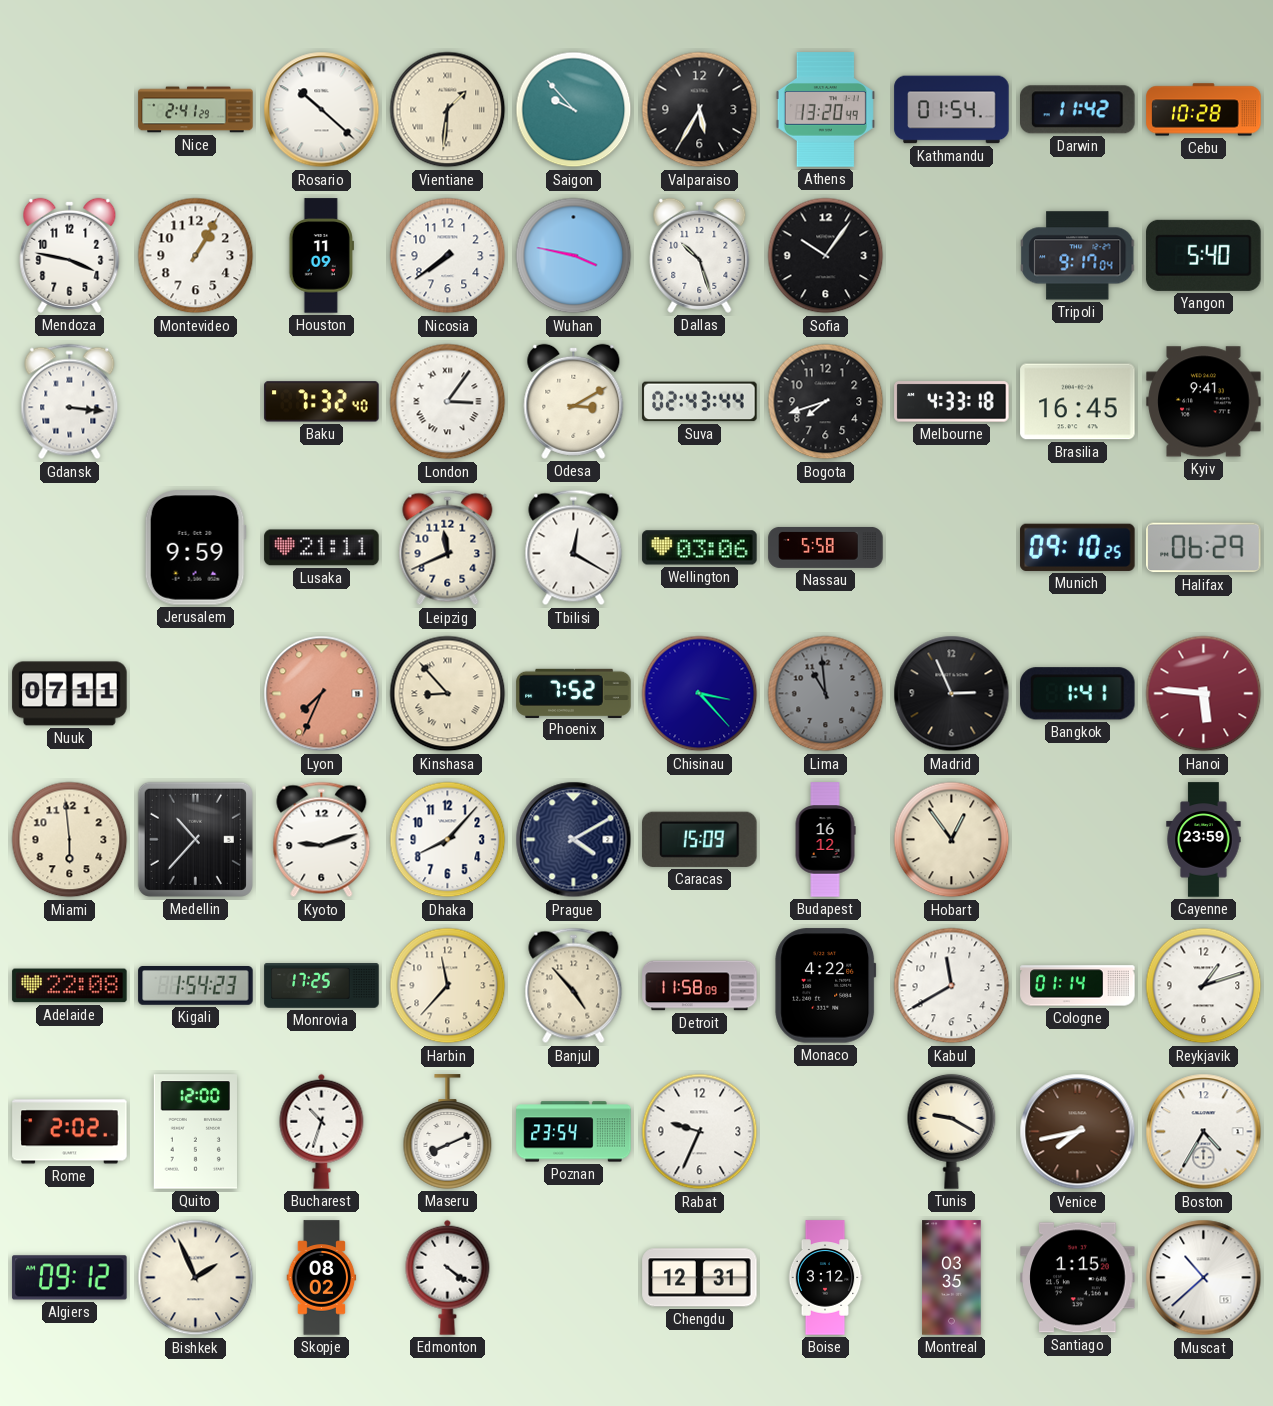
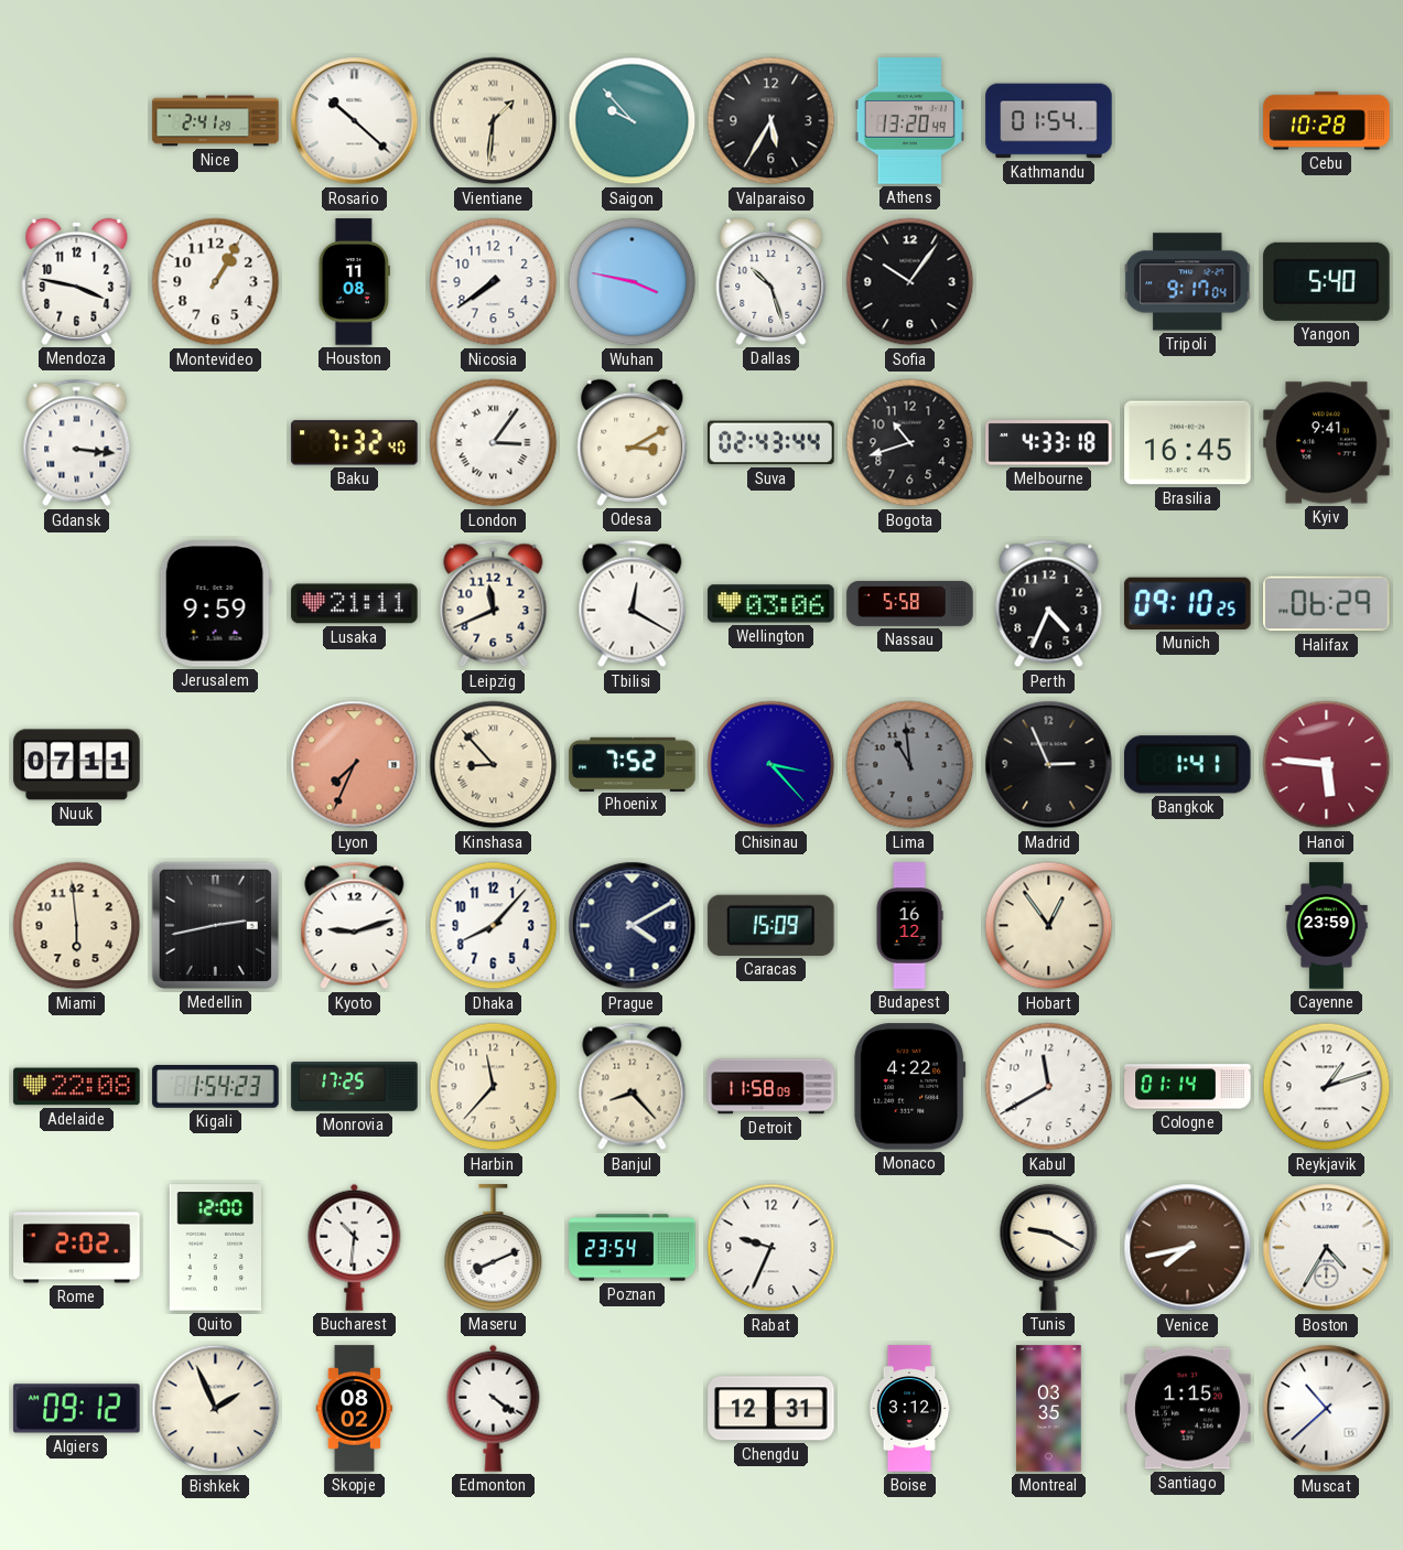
Darwin: 11:42 -> none
Houston: 11:09 -> 11:08
Bogota: 7:42 -> 10:42
Perth: none -> 4:34
Medellin: 10:37 -> 2:43
Banjul: 4:53 -> 8:23
Bucharest: 10:33 -> 10:31
